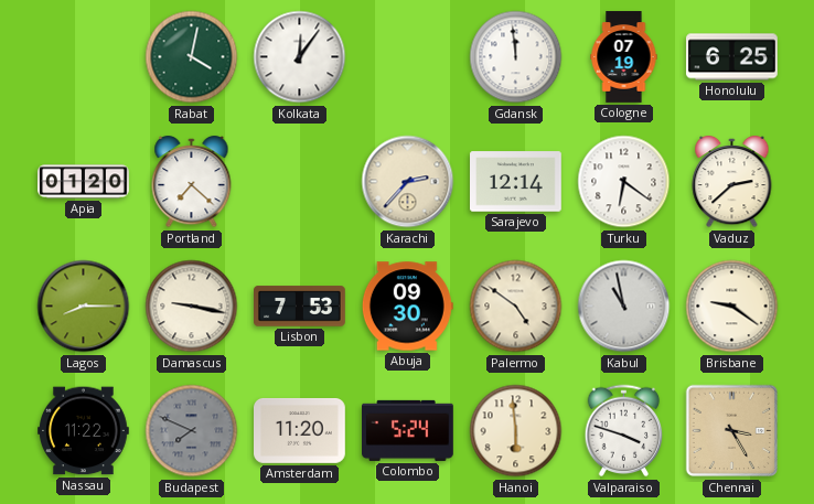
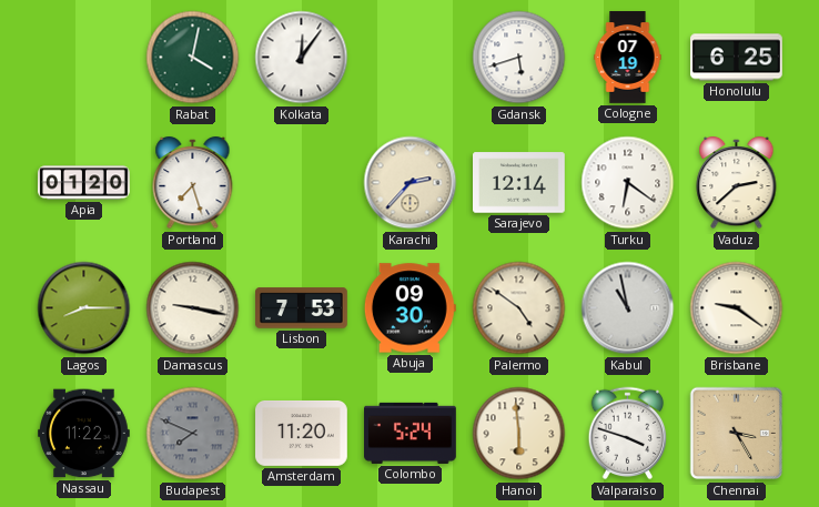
Gdansk: 11:59 -> 5:42
Portland: 7:22 -> 7:27
